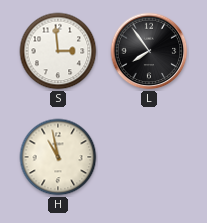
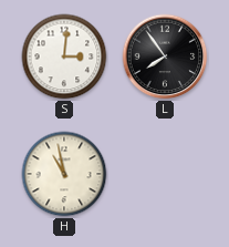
S: 2:59 -> 3:01
